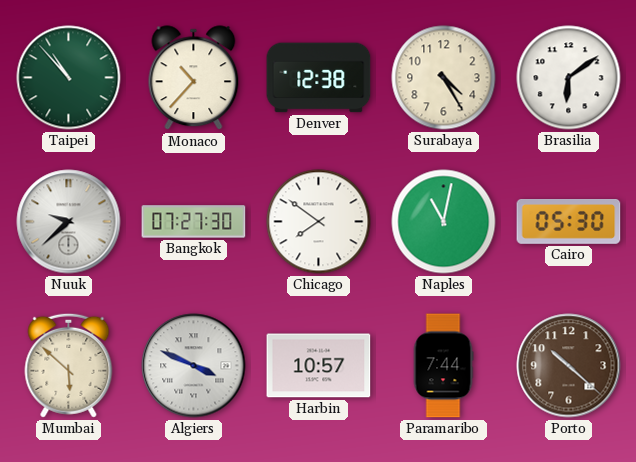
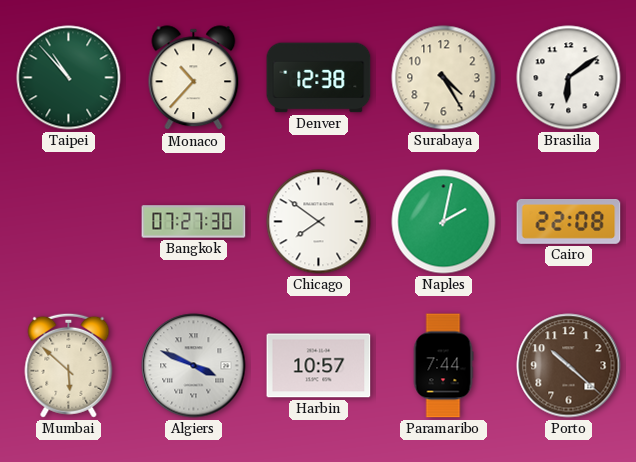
Nuuk: 9:38 -> none
Naples: 11:02 -> 2:02
Cairo: 05:30 -> 22:08
